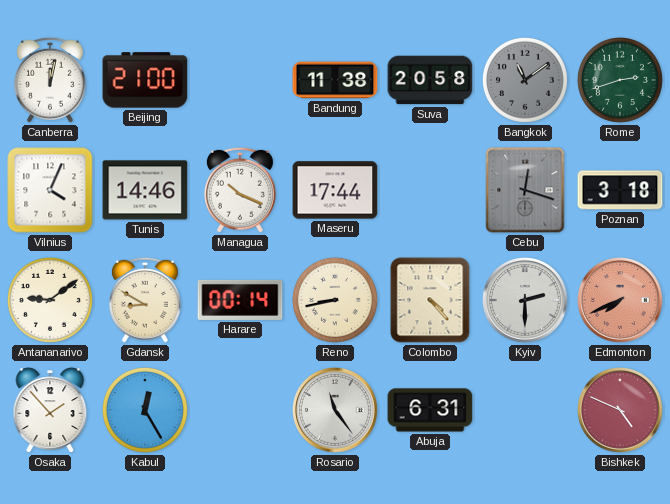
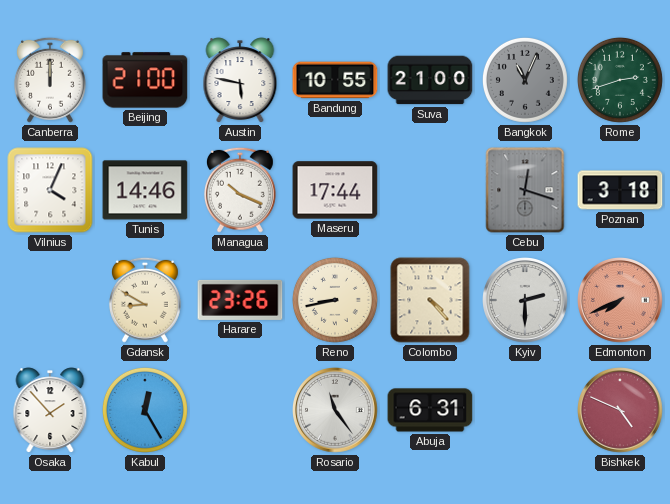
Canberra: 12:02 -> 12:00
Austin: none -> 5:47
Bandung: 11:38 -> 10:55
Suva: 20:58 -> 21:00
Bangkok: 11:09 -> 11:04
Antananarivo: 9:09 -> none
Harare: 00:14 -> 23:26
